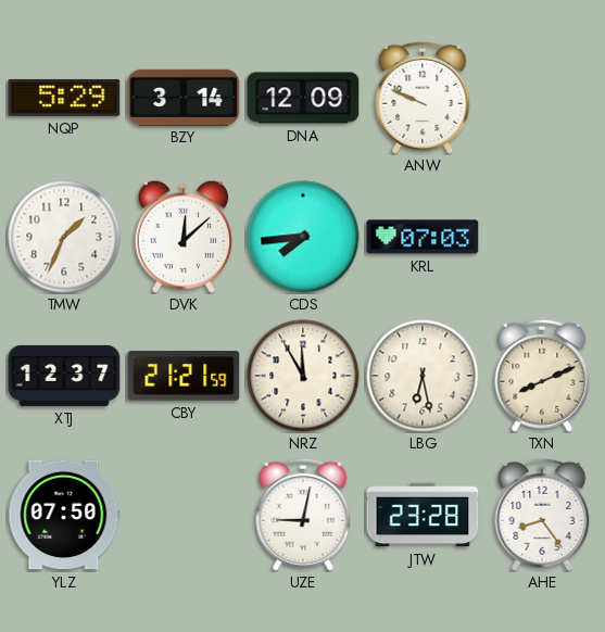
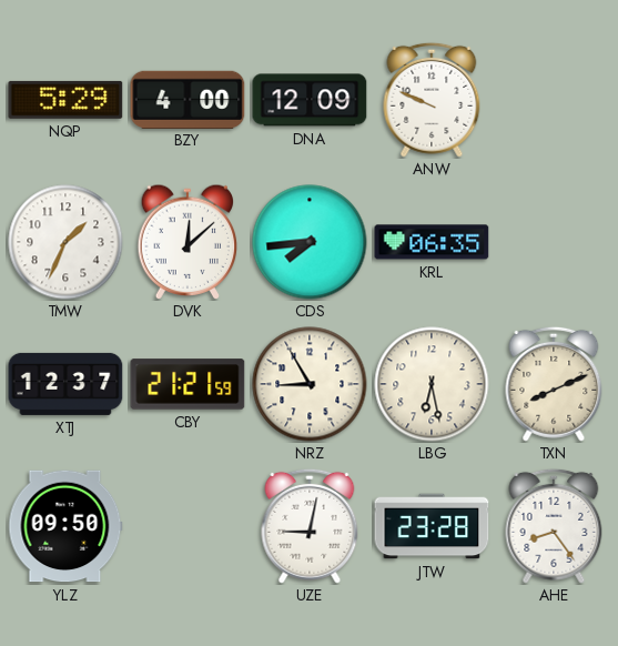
BZY: 3:14 -> 4:00
KRL: 07:03 -> 06:35
NRZ: 11:55 -> 8:55
YLZ: 07:50 -> 09:50
